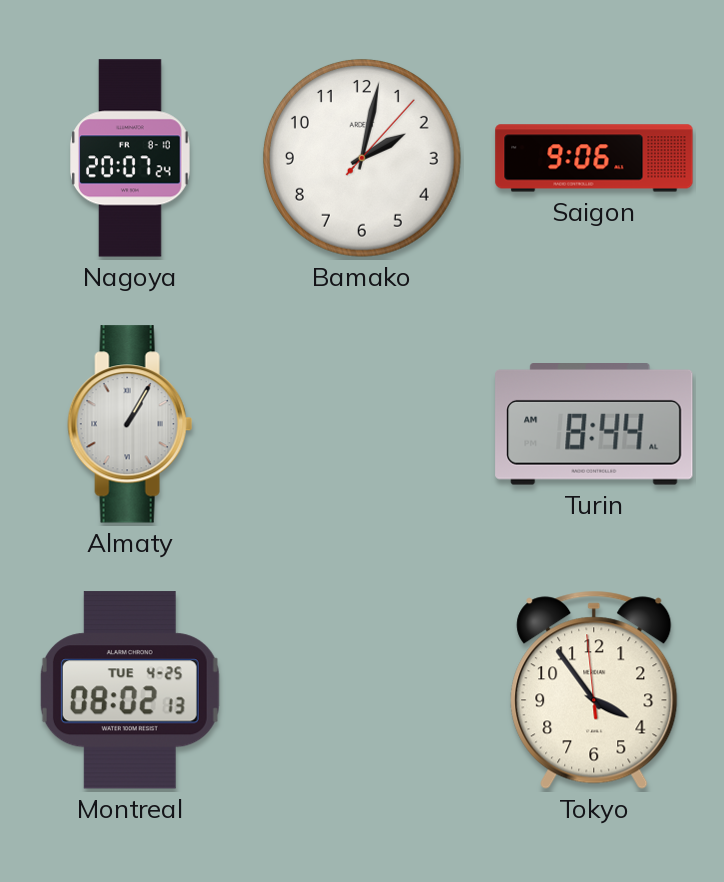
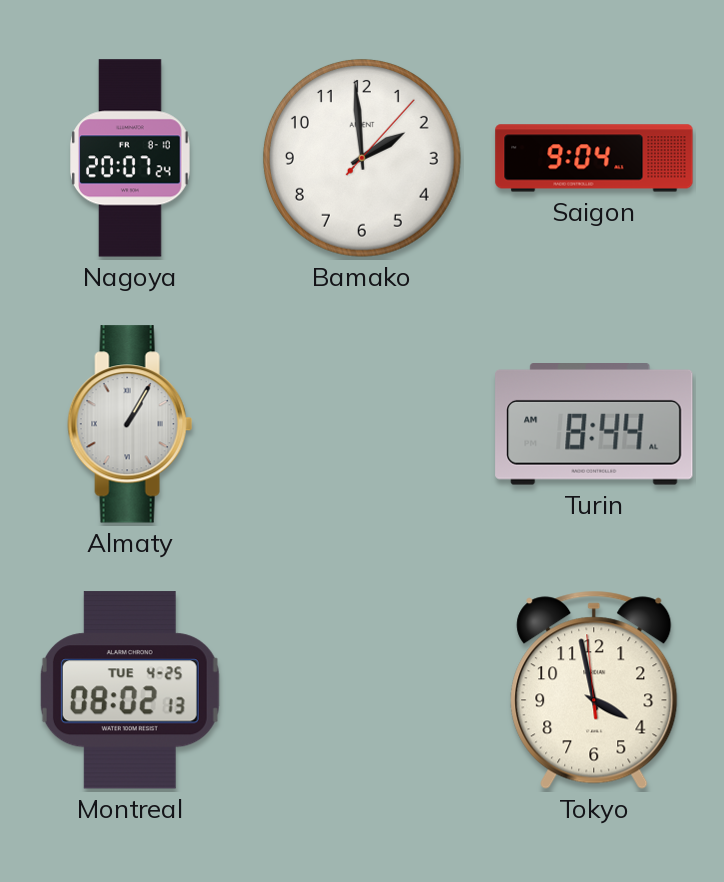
Bamako: 2:02 -> 1:59
Saigon: 9:06 -> 9:04
Tokyo: 3:53 -> 3:57
